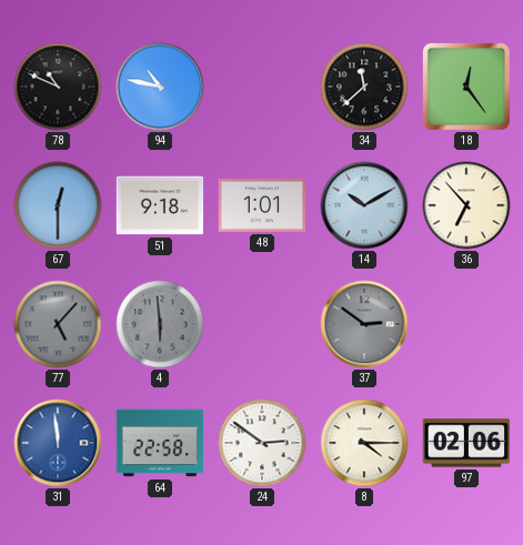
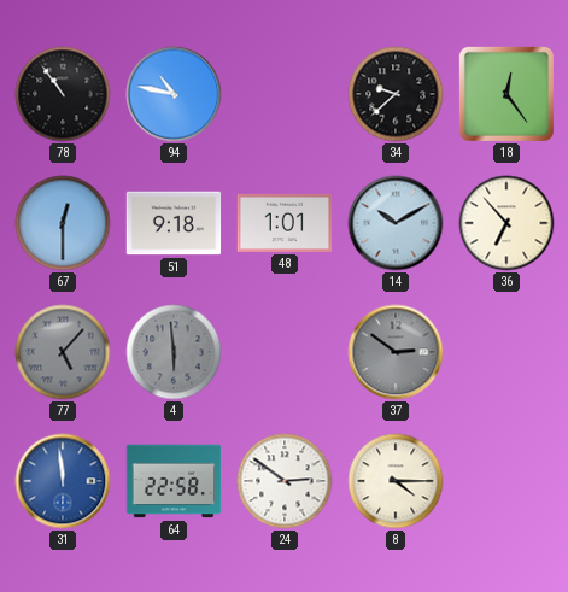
78: 10:49 -> 10:54
34: 11:38 -> 9:38
97: 02:06 -> none
